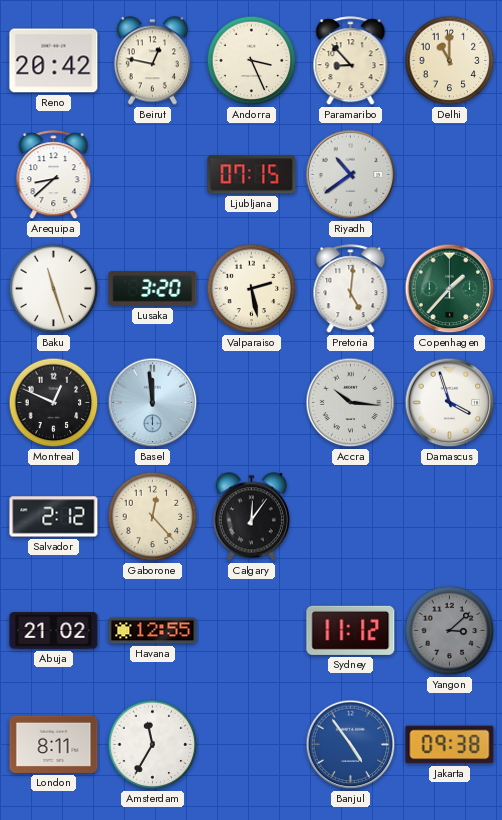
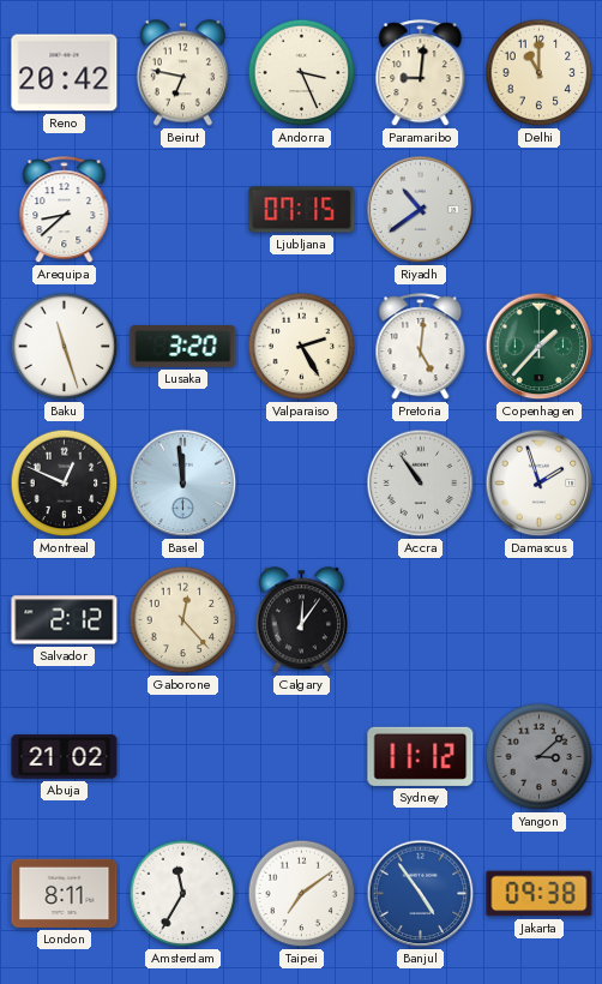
Beirut: 12:47 -> 6:47
Paramaribo: 8:53 -> 9:01
Valparaiso: 2:28 -> 2:25
Accra: 10:16 -> 10:54
Damascus: 3:57 -> 1:57
Havana: 12:55 -> none
Taipei: none -> 7:09
